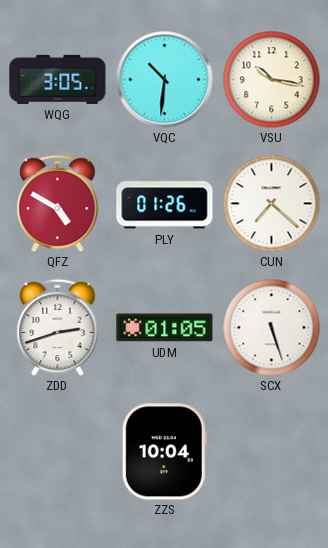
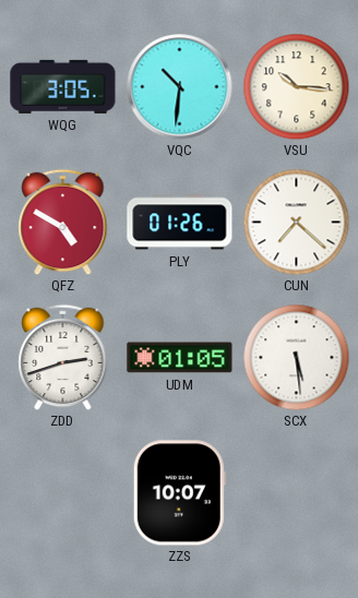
VSU: 10:17 -> 10:16
SCX: 5:27 -> 5:29
ZZS: 10:04 -> 10:07
